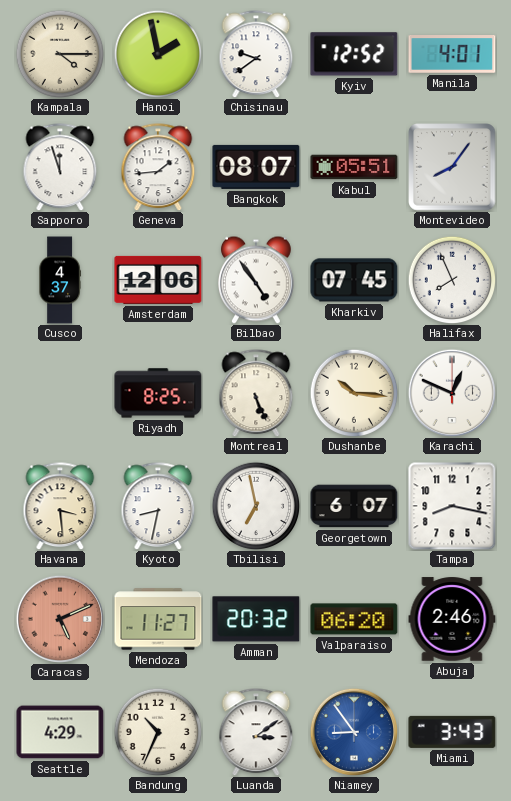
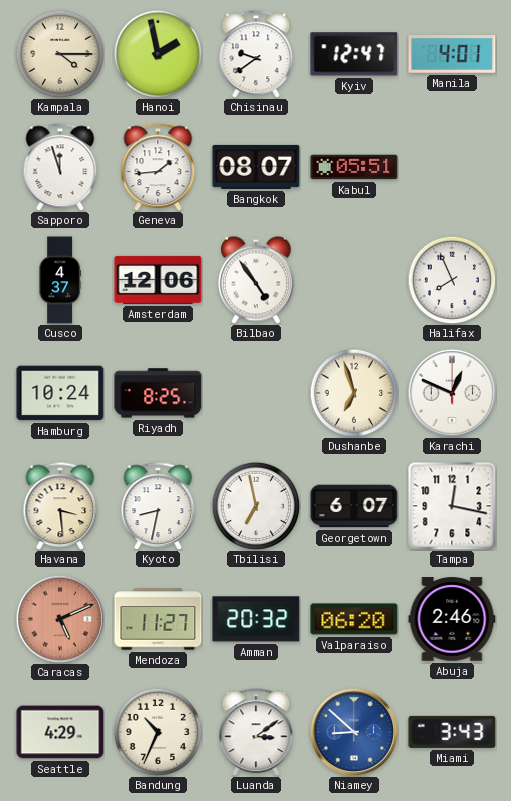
Kyiv: 12:52 -> 12:47
Montevideo: 8:06 -> none
Kharkiv: 07:45 -> none
Hamburg: none -> 10:24
Montreal: 5:26 -> none
Dushanbe: 10:16 -> 6:57
Tampa: 8:17 -> 12:17
Niamey: 8:54 -> 8:52
